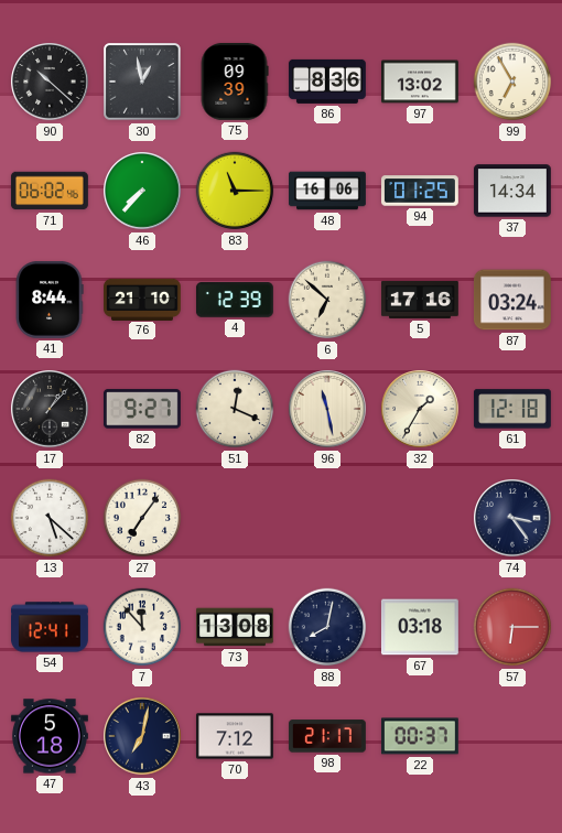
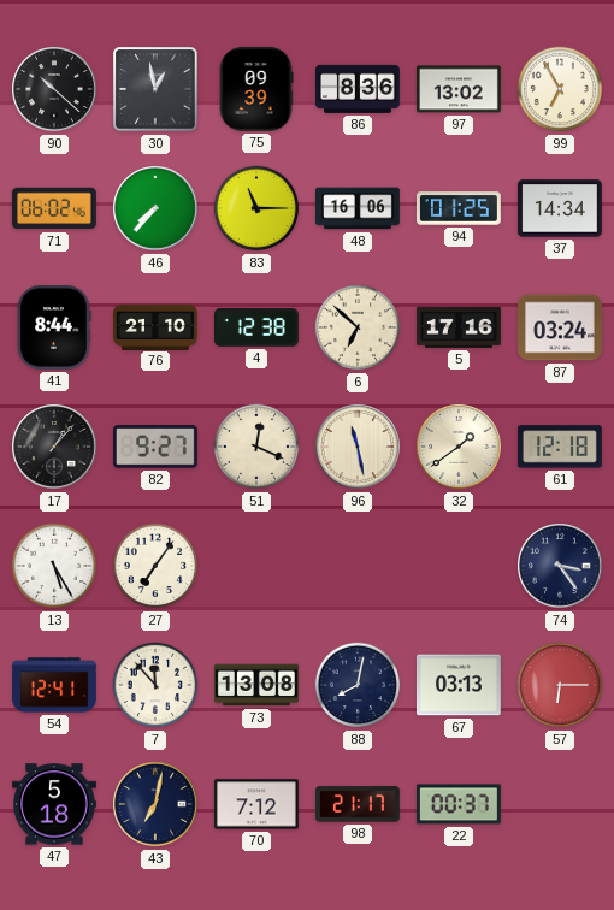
4: 12:39 -> 12:38
32: 1:35 -> 1:39
13: 5:22 -> 5:25
67: 03:18 -> 03:13
